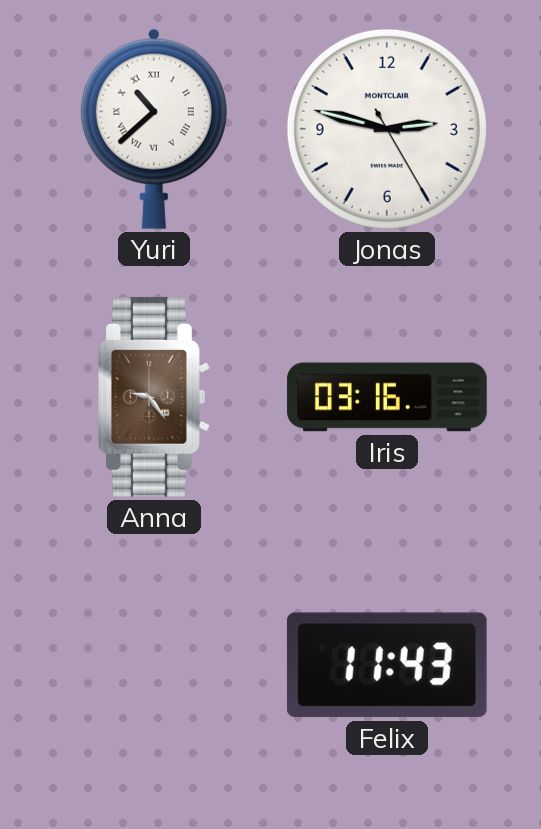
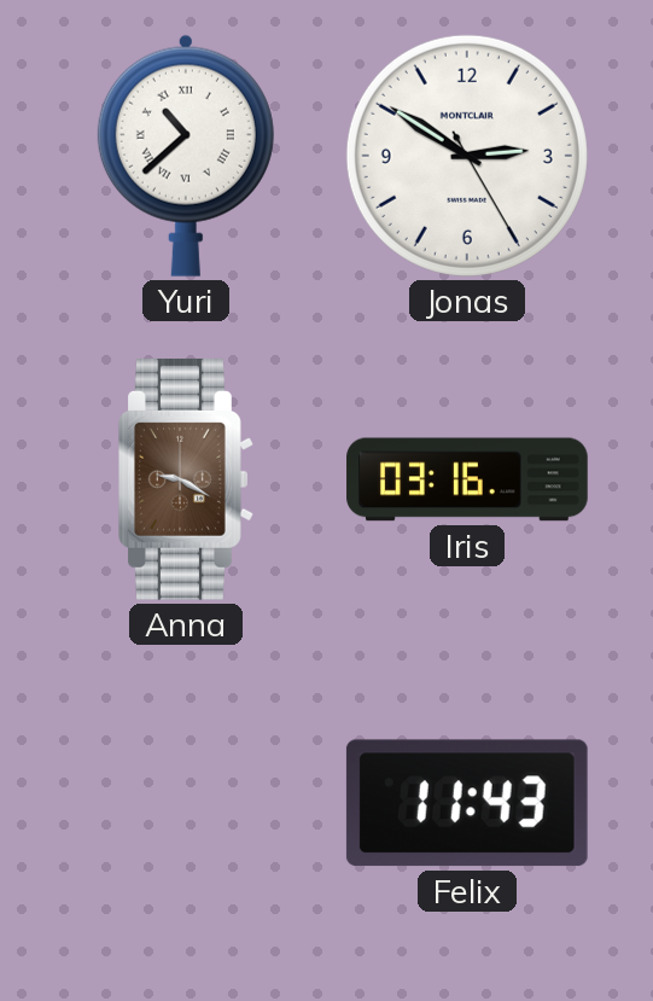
Jonas: 2:47 -> 2:50
Anna: 9:24 -> 9:20
